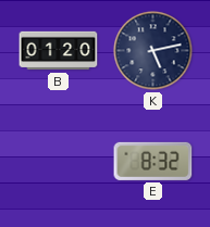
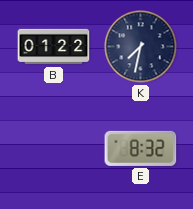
B: 01:20 -> 01:22
K: 5:13 -> 7:32
